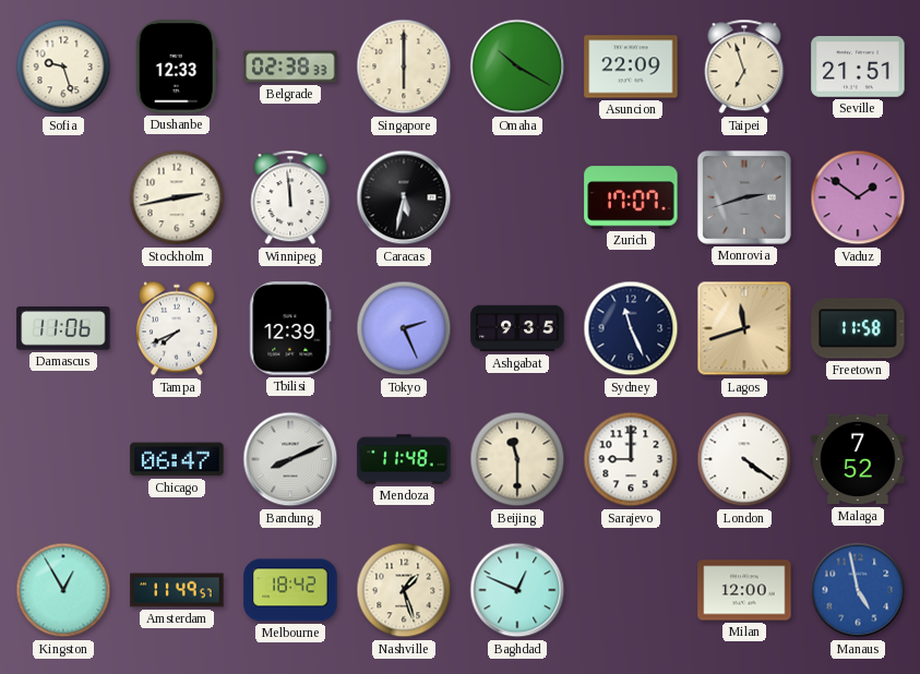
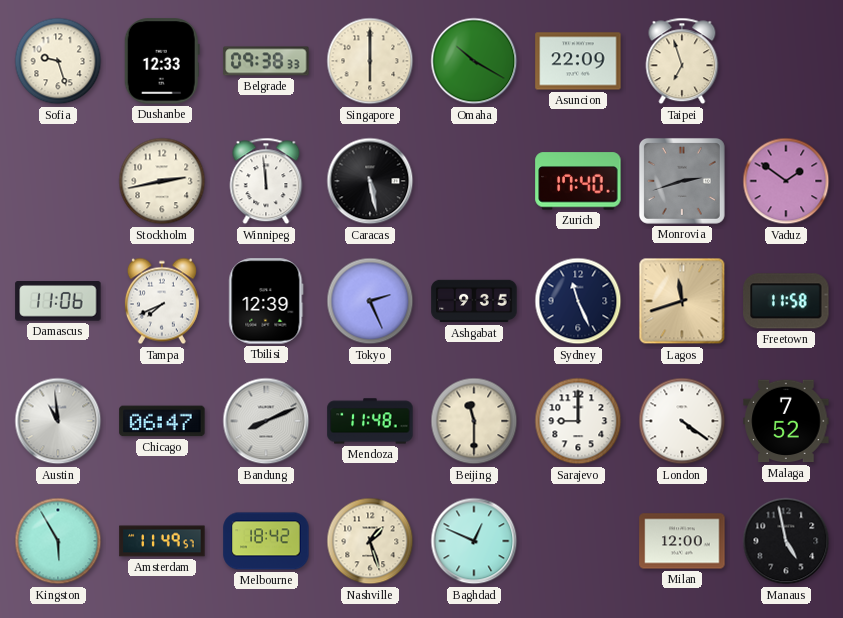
Belgrade: 02:38 -> 09:38
Seville: 21:51 -> none
Caracas: 5:32 -> 5:28
Zurich: 17:07 -> 17:40
Austin: none -> 10:59
Kingston: 12:55 -> 5:55
Manaus dial: blue -> black
